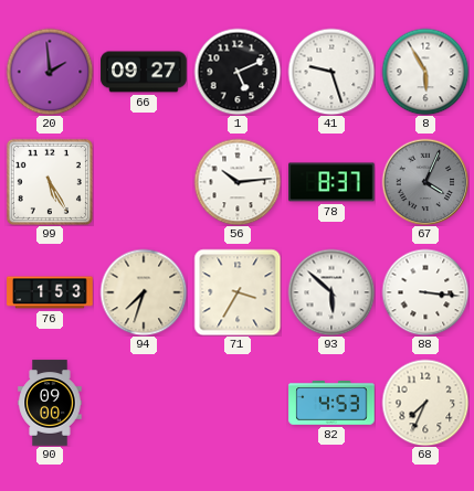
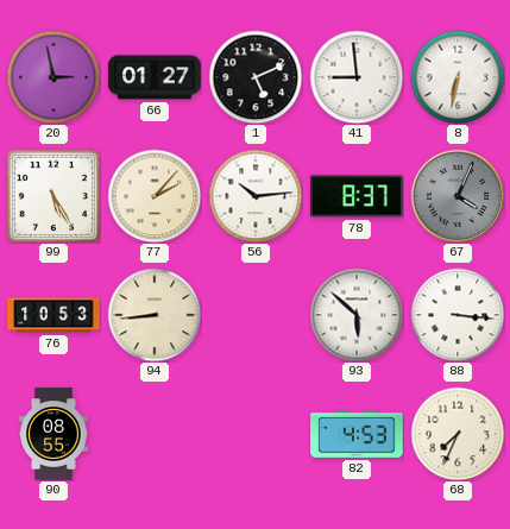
20: 1:59 -> 2:58
66: 09:27 -> 01:27
41: 9:27 -> 8:59
8: 5:55 -> 6:32
77: none -> 2:07
76: 1:53 -> 10:53
94: 7:33 -> 8:44
71: 3:35 -> none
90: 09:00 -> 08:55
